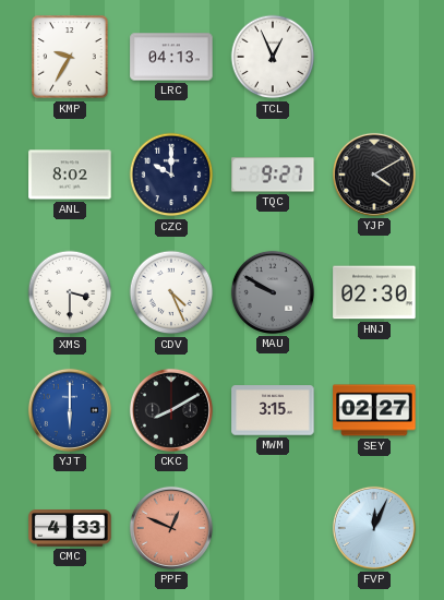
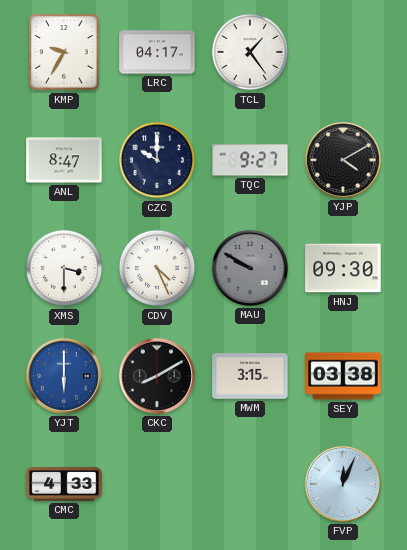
LRC: 04:13 -> 04:17
TCL: 12:56 -> 1:24
ANL: 8:02 -> 8:47
HNJ: 02:30 -> 09:30
SEY: 02:27 -> 03:38
PPF: 12:49 -> none
